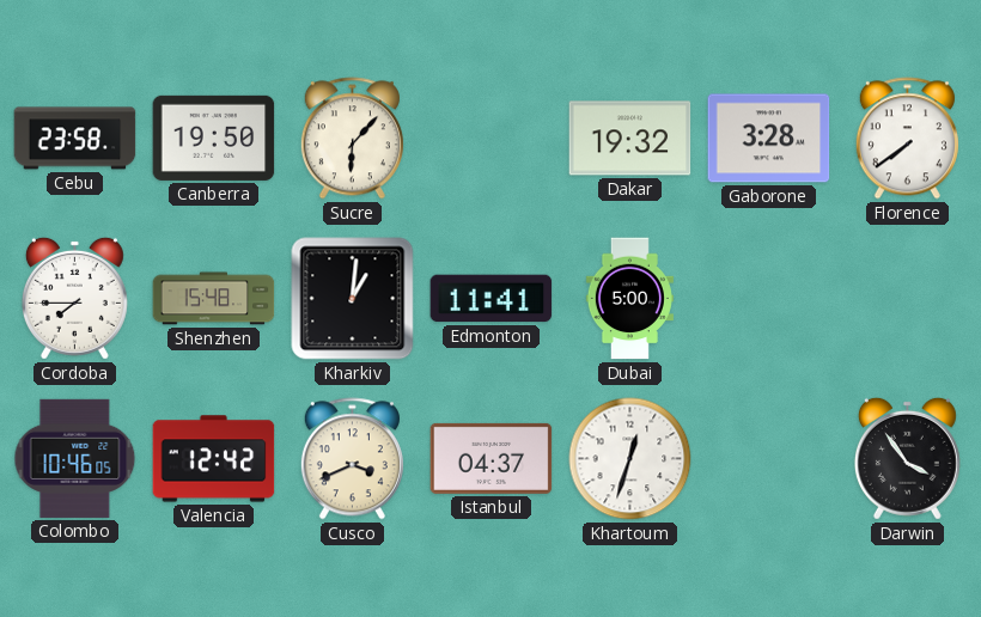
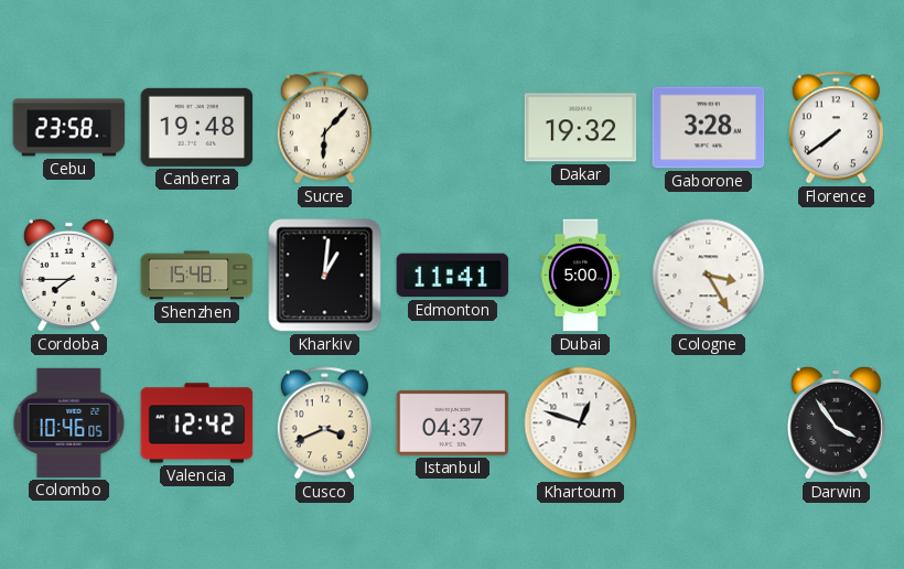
Canberra: 19:50 -> 19:48
Cologne: none -> 3:25
Khartoum: 12:33 -> 12:48
